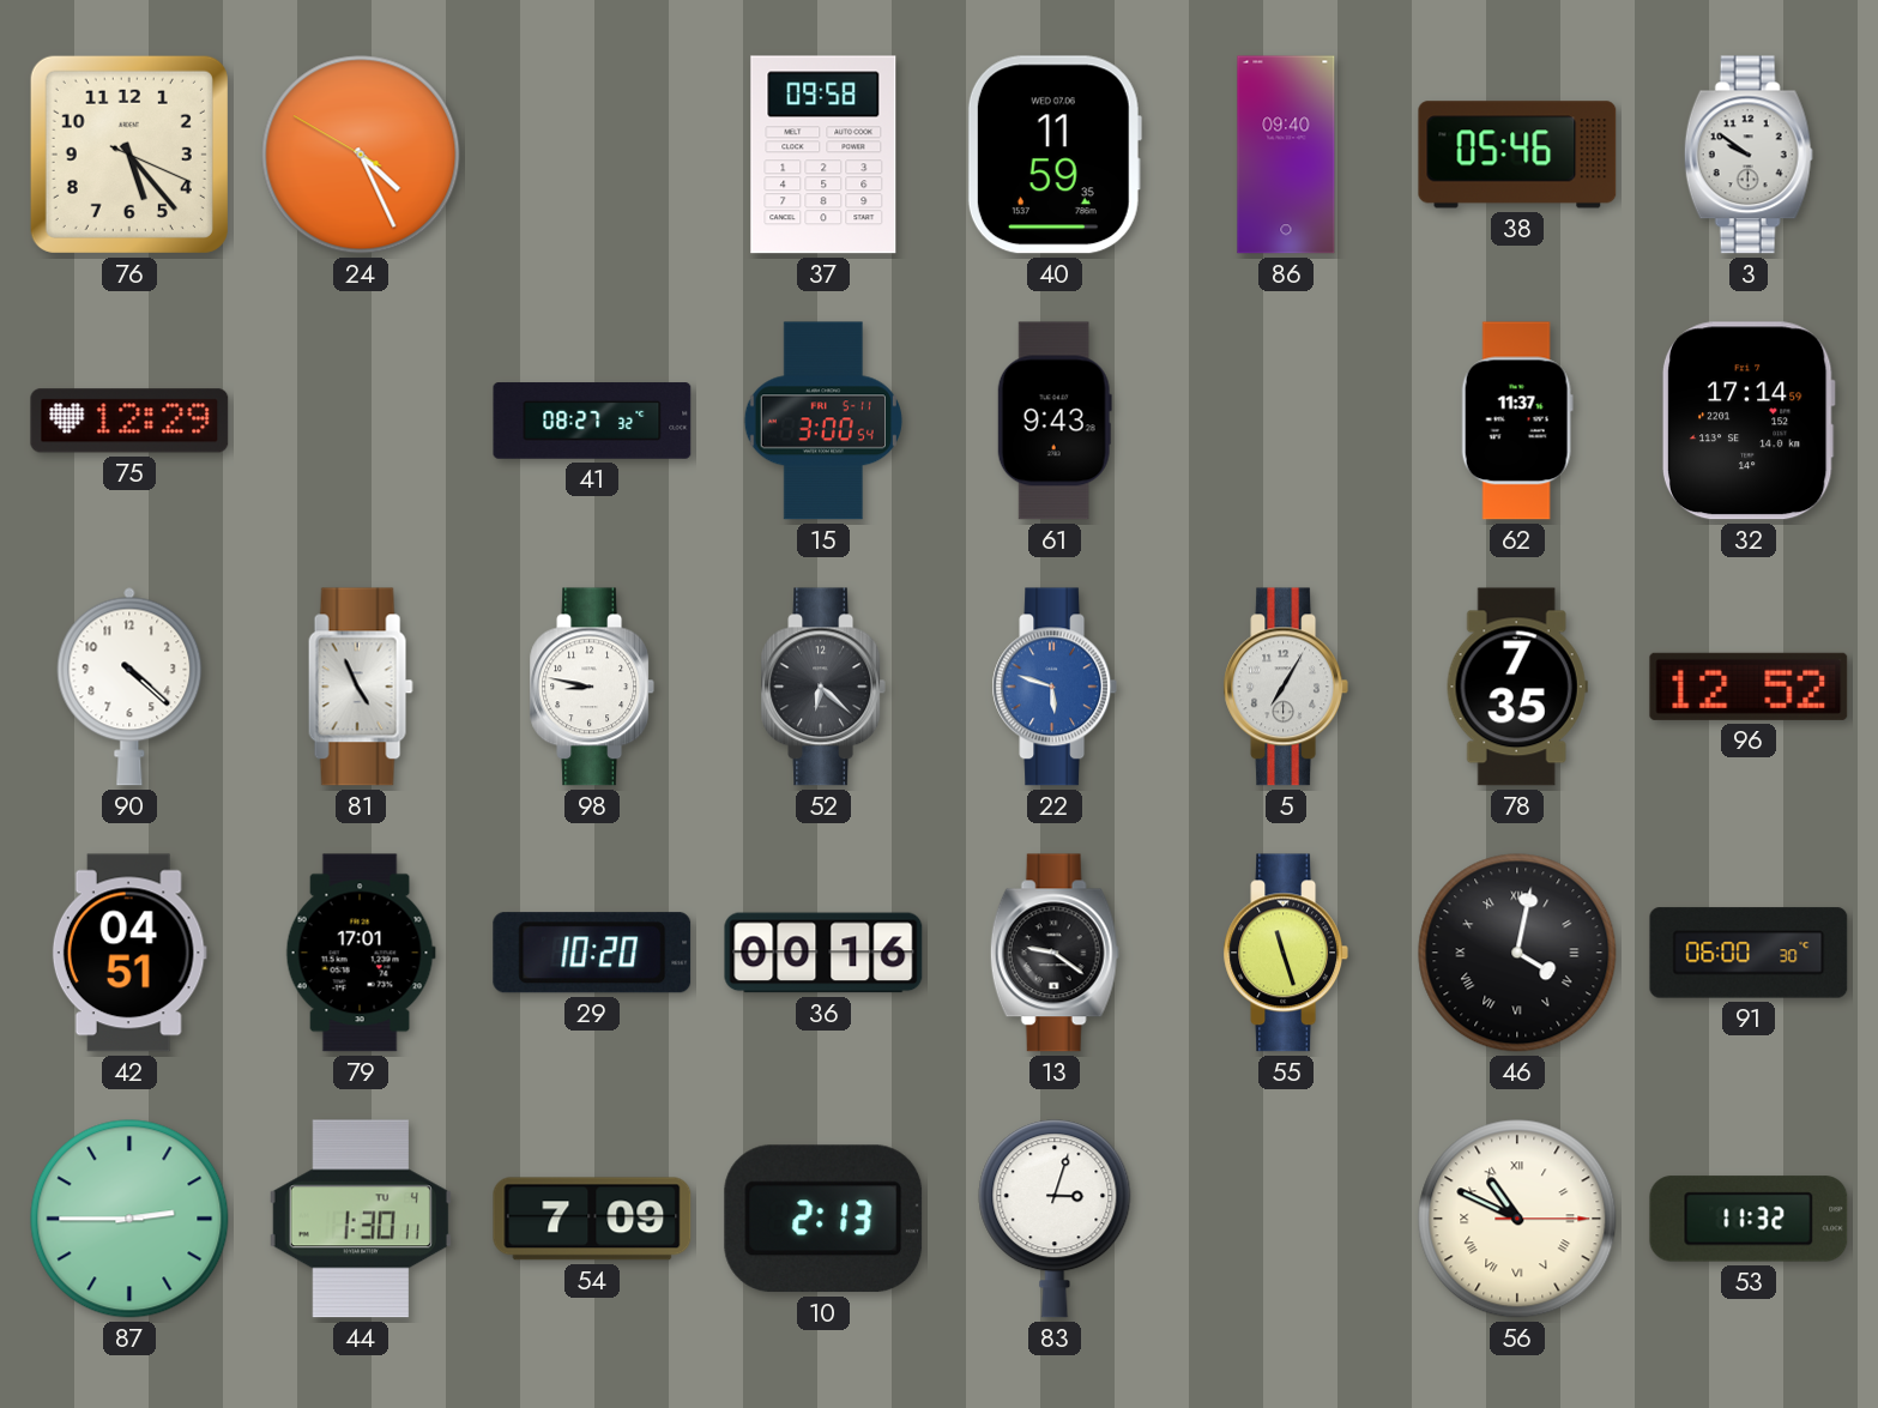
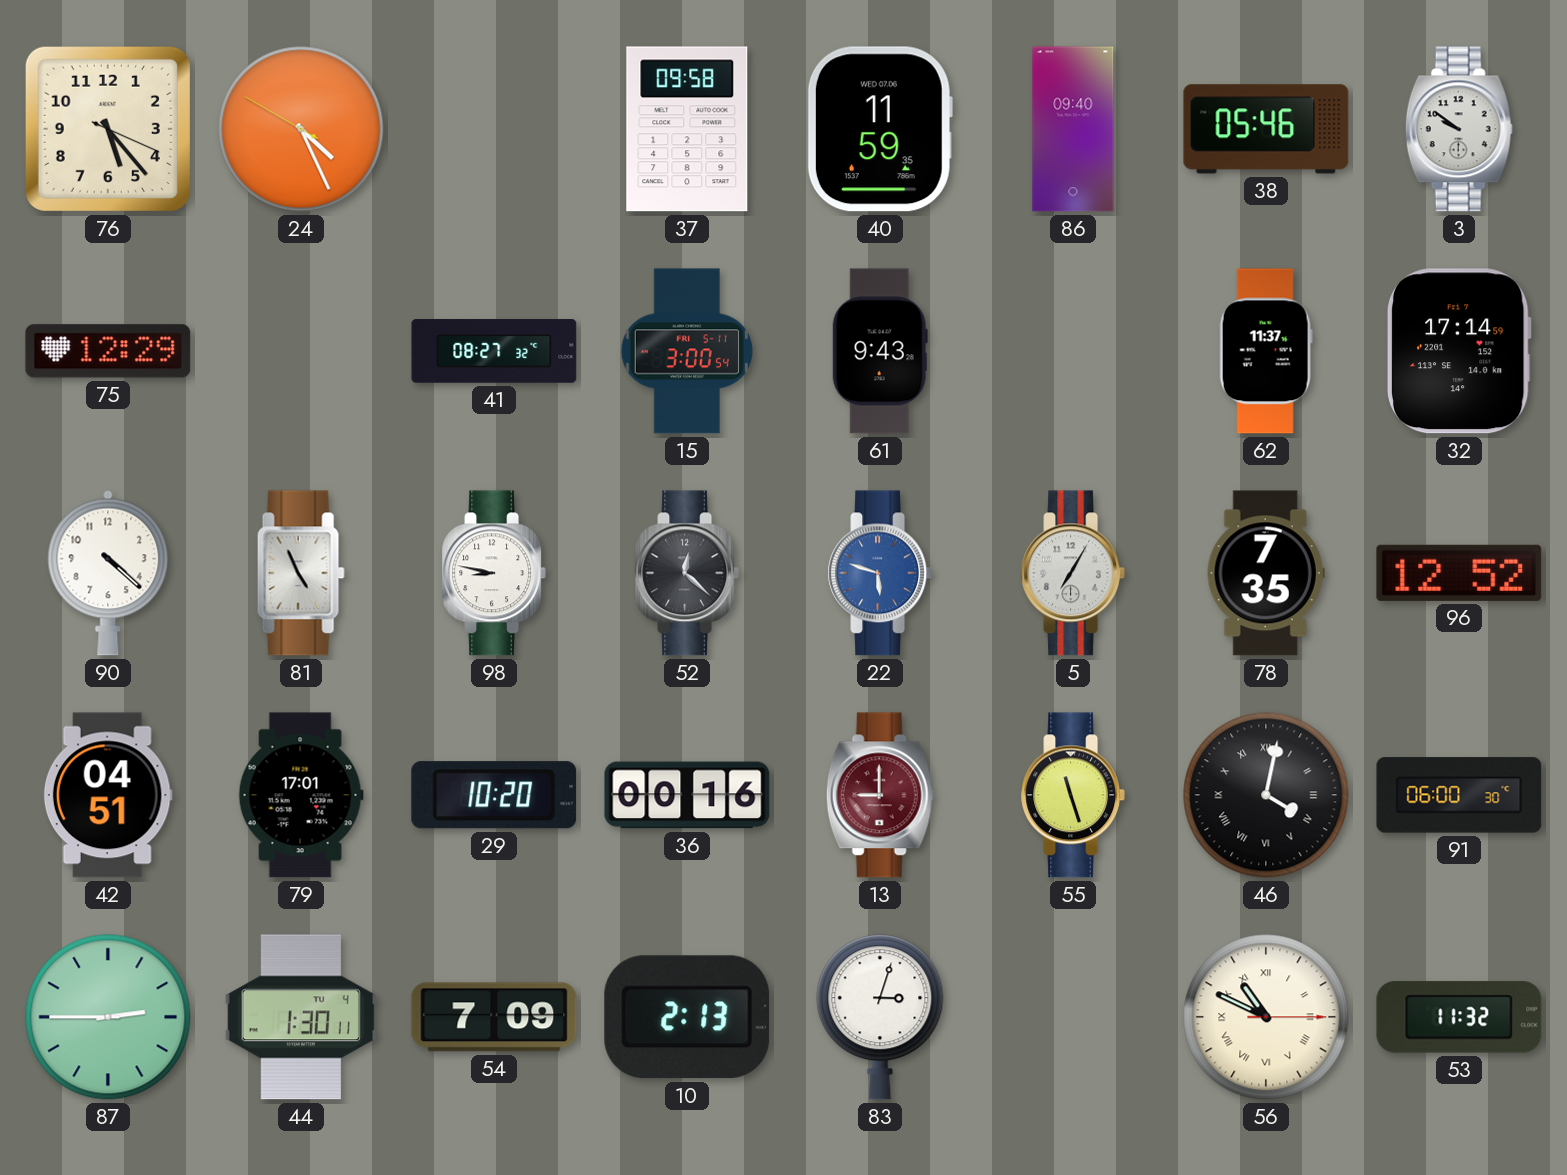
52: 6:22 -> 12:22
13: 9:21 -> 9:00
13 dial: black -> burgundy
